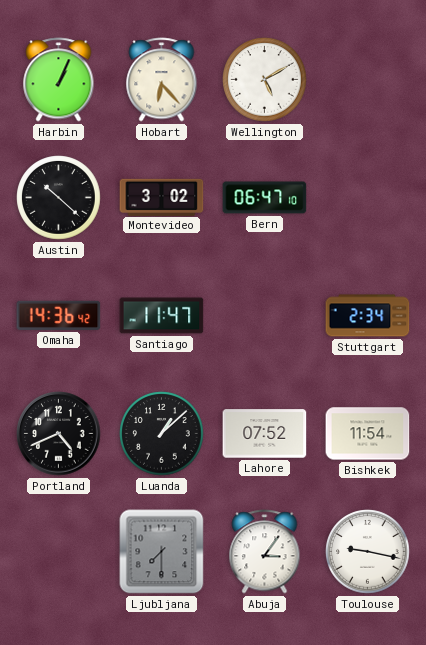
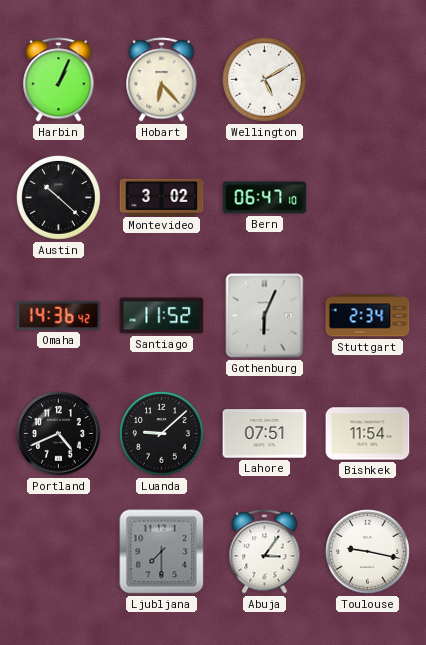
Santiago: 11:47 -> 11:52
Gothenburg: none -> 6:04
Luanda: 1:08 -> 9:08
Lahore: 07:52 -> 07:51
